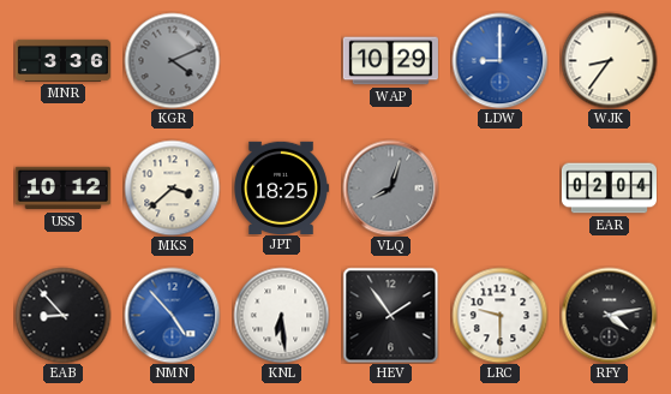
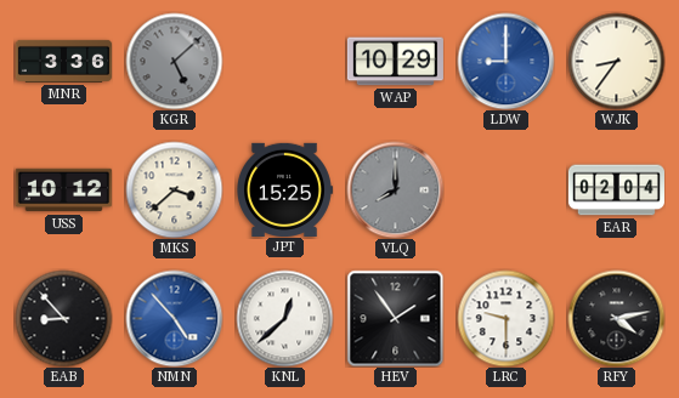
KGR: 4:11 -> 5:08
JPT: 18:25 -> 15:25
VLQ: 8:03 -> 8:00
KNL: 6:29 -> 12:38
